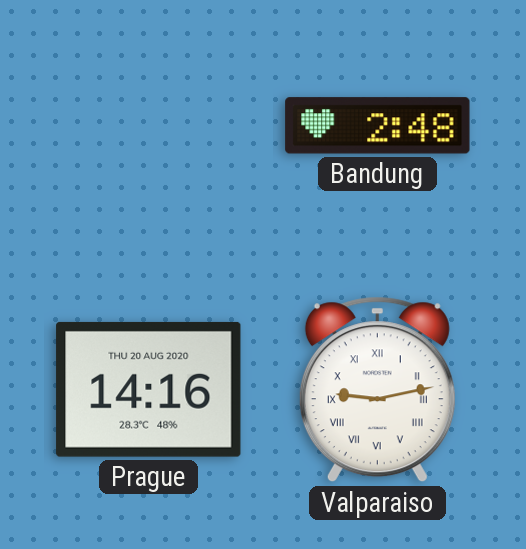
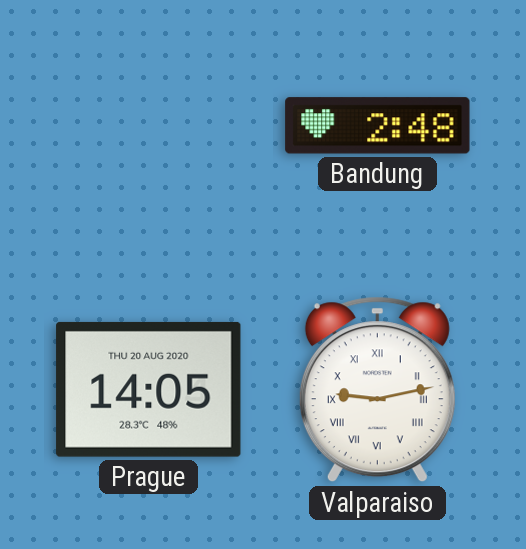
Prague: 14:16 -> 14:05
